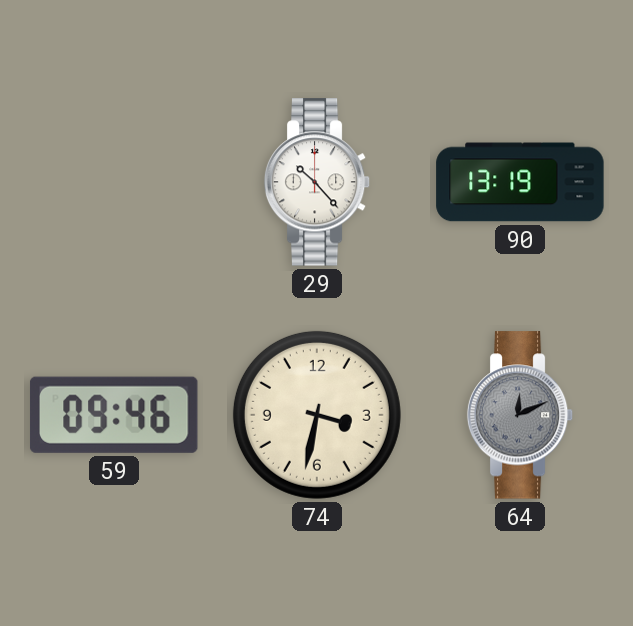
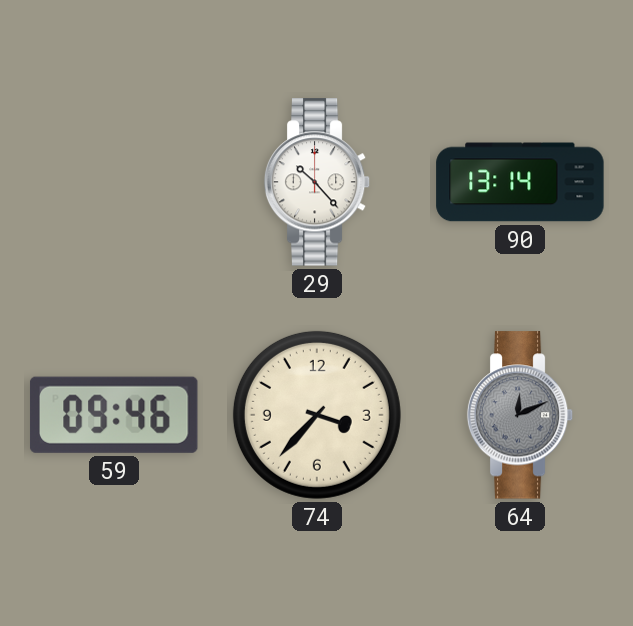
90: 13:19 -> 13:14
74: 3:32 -> 3:37
